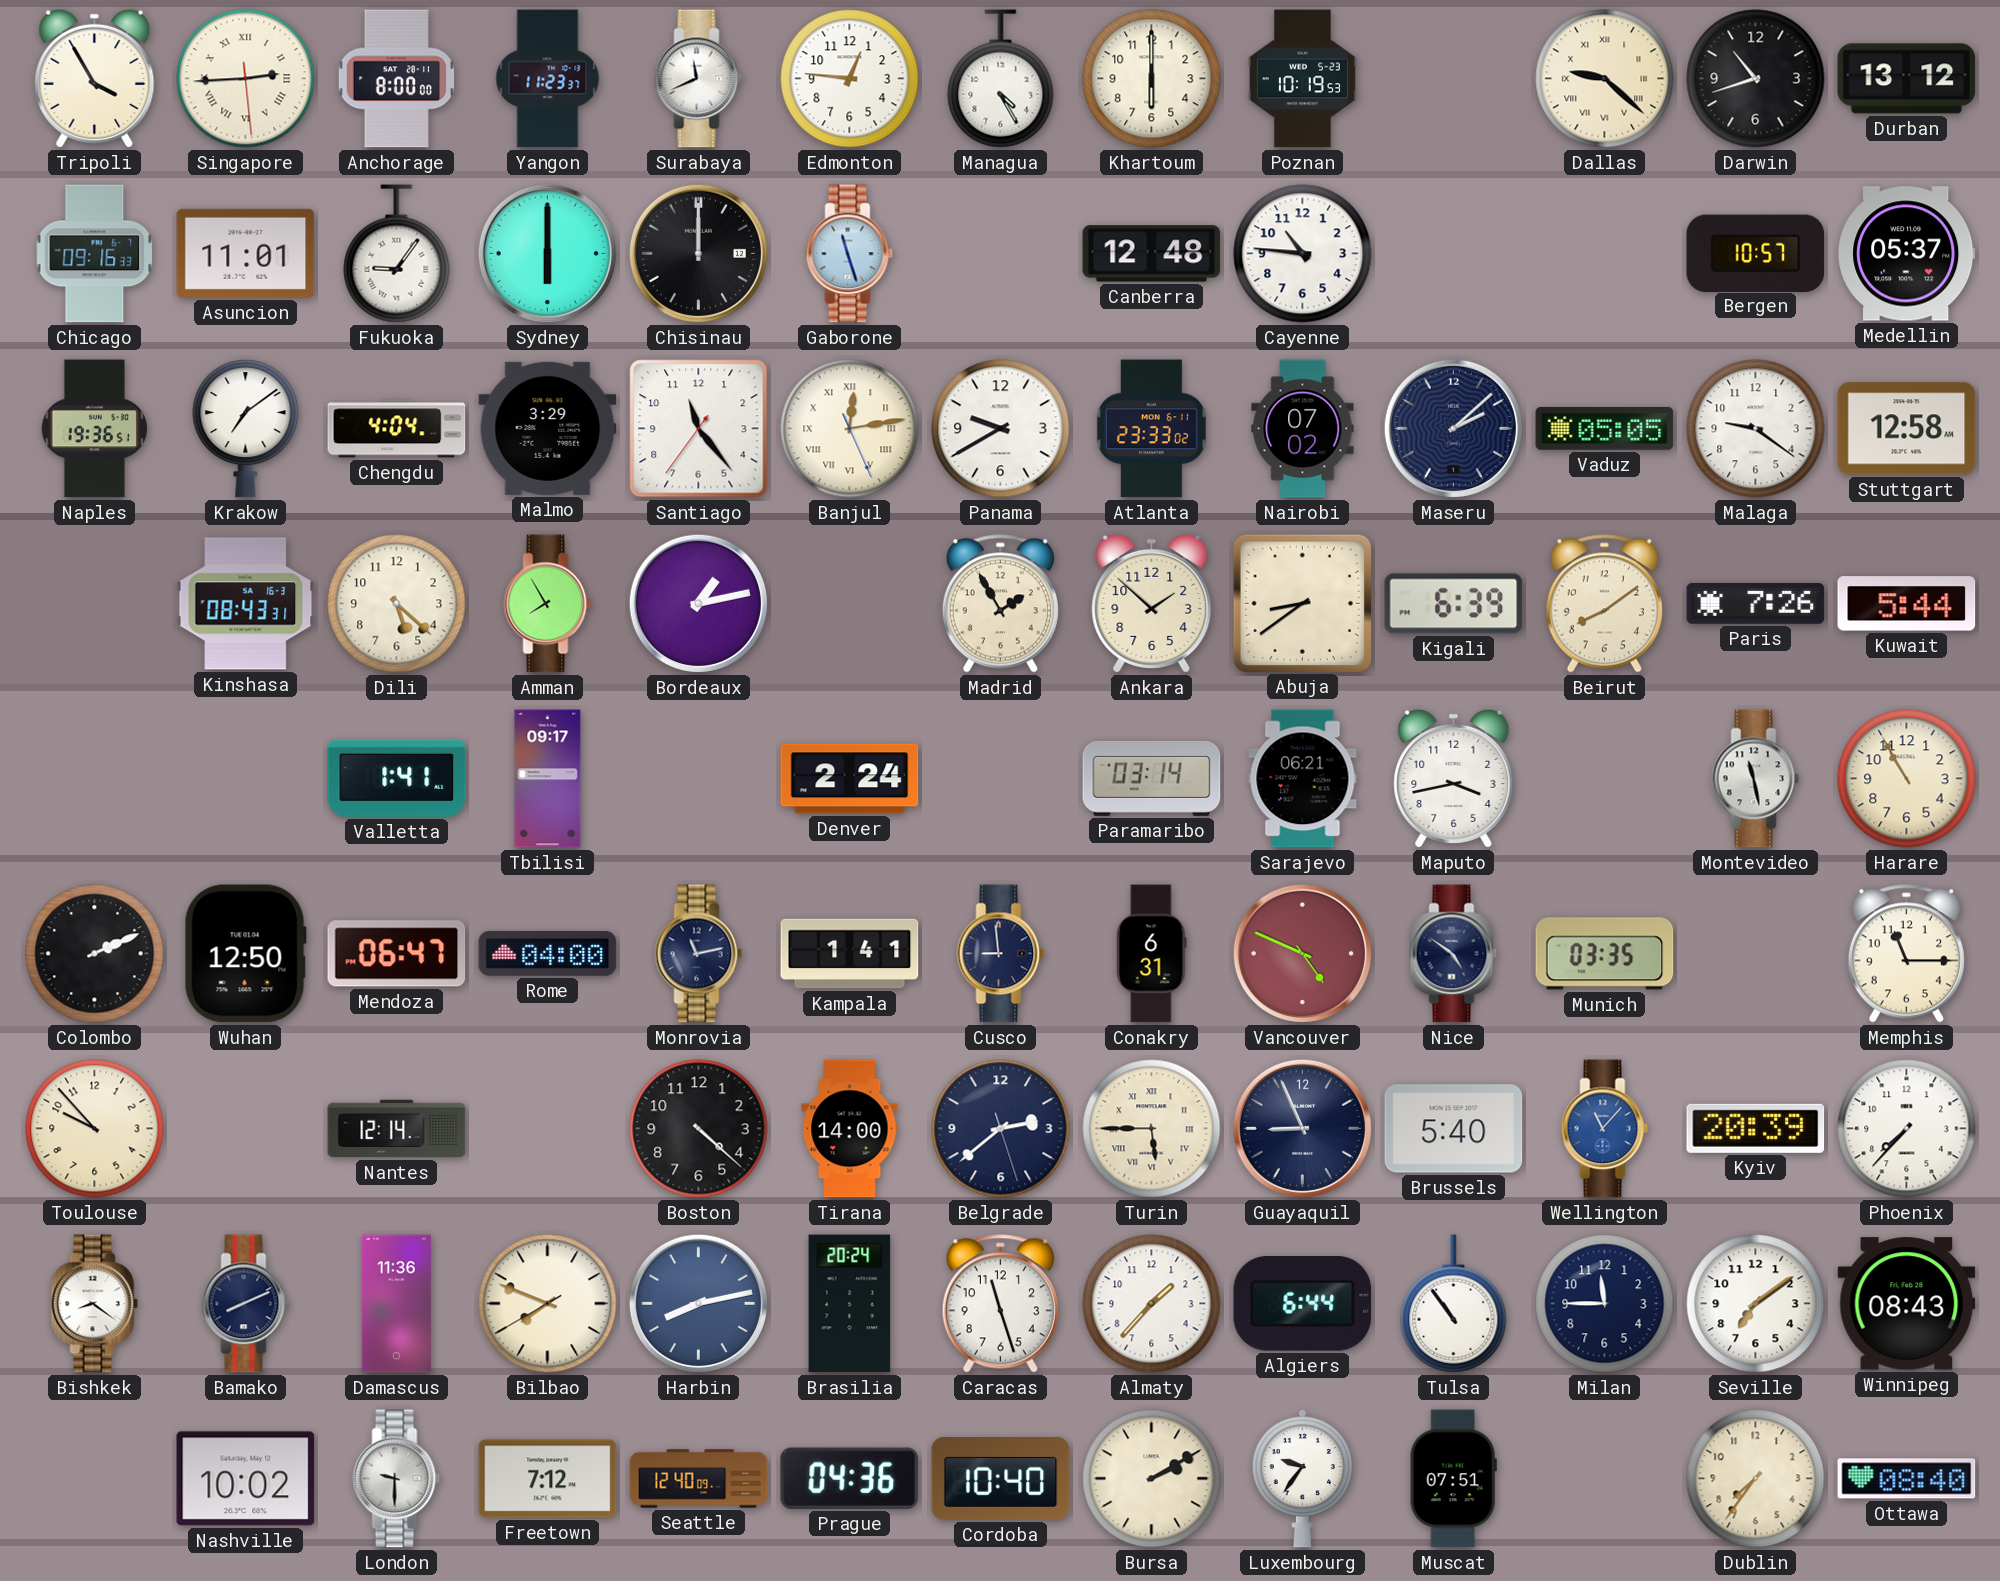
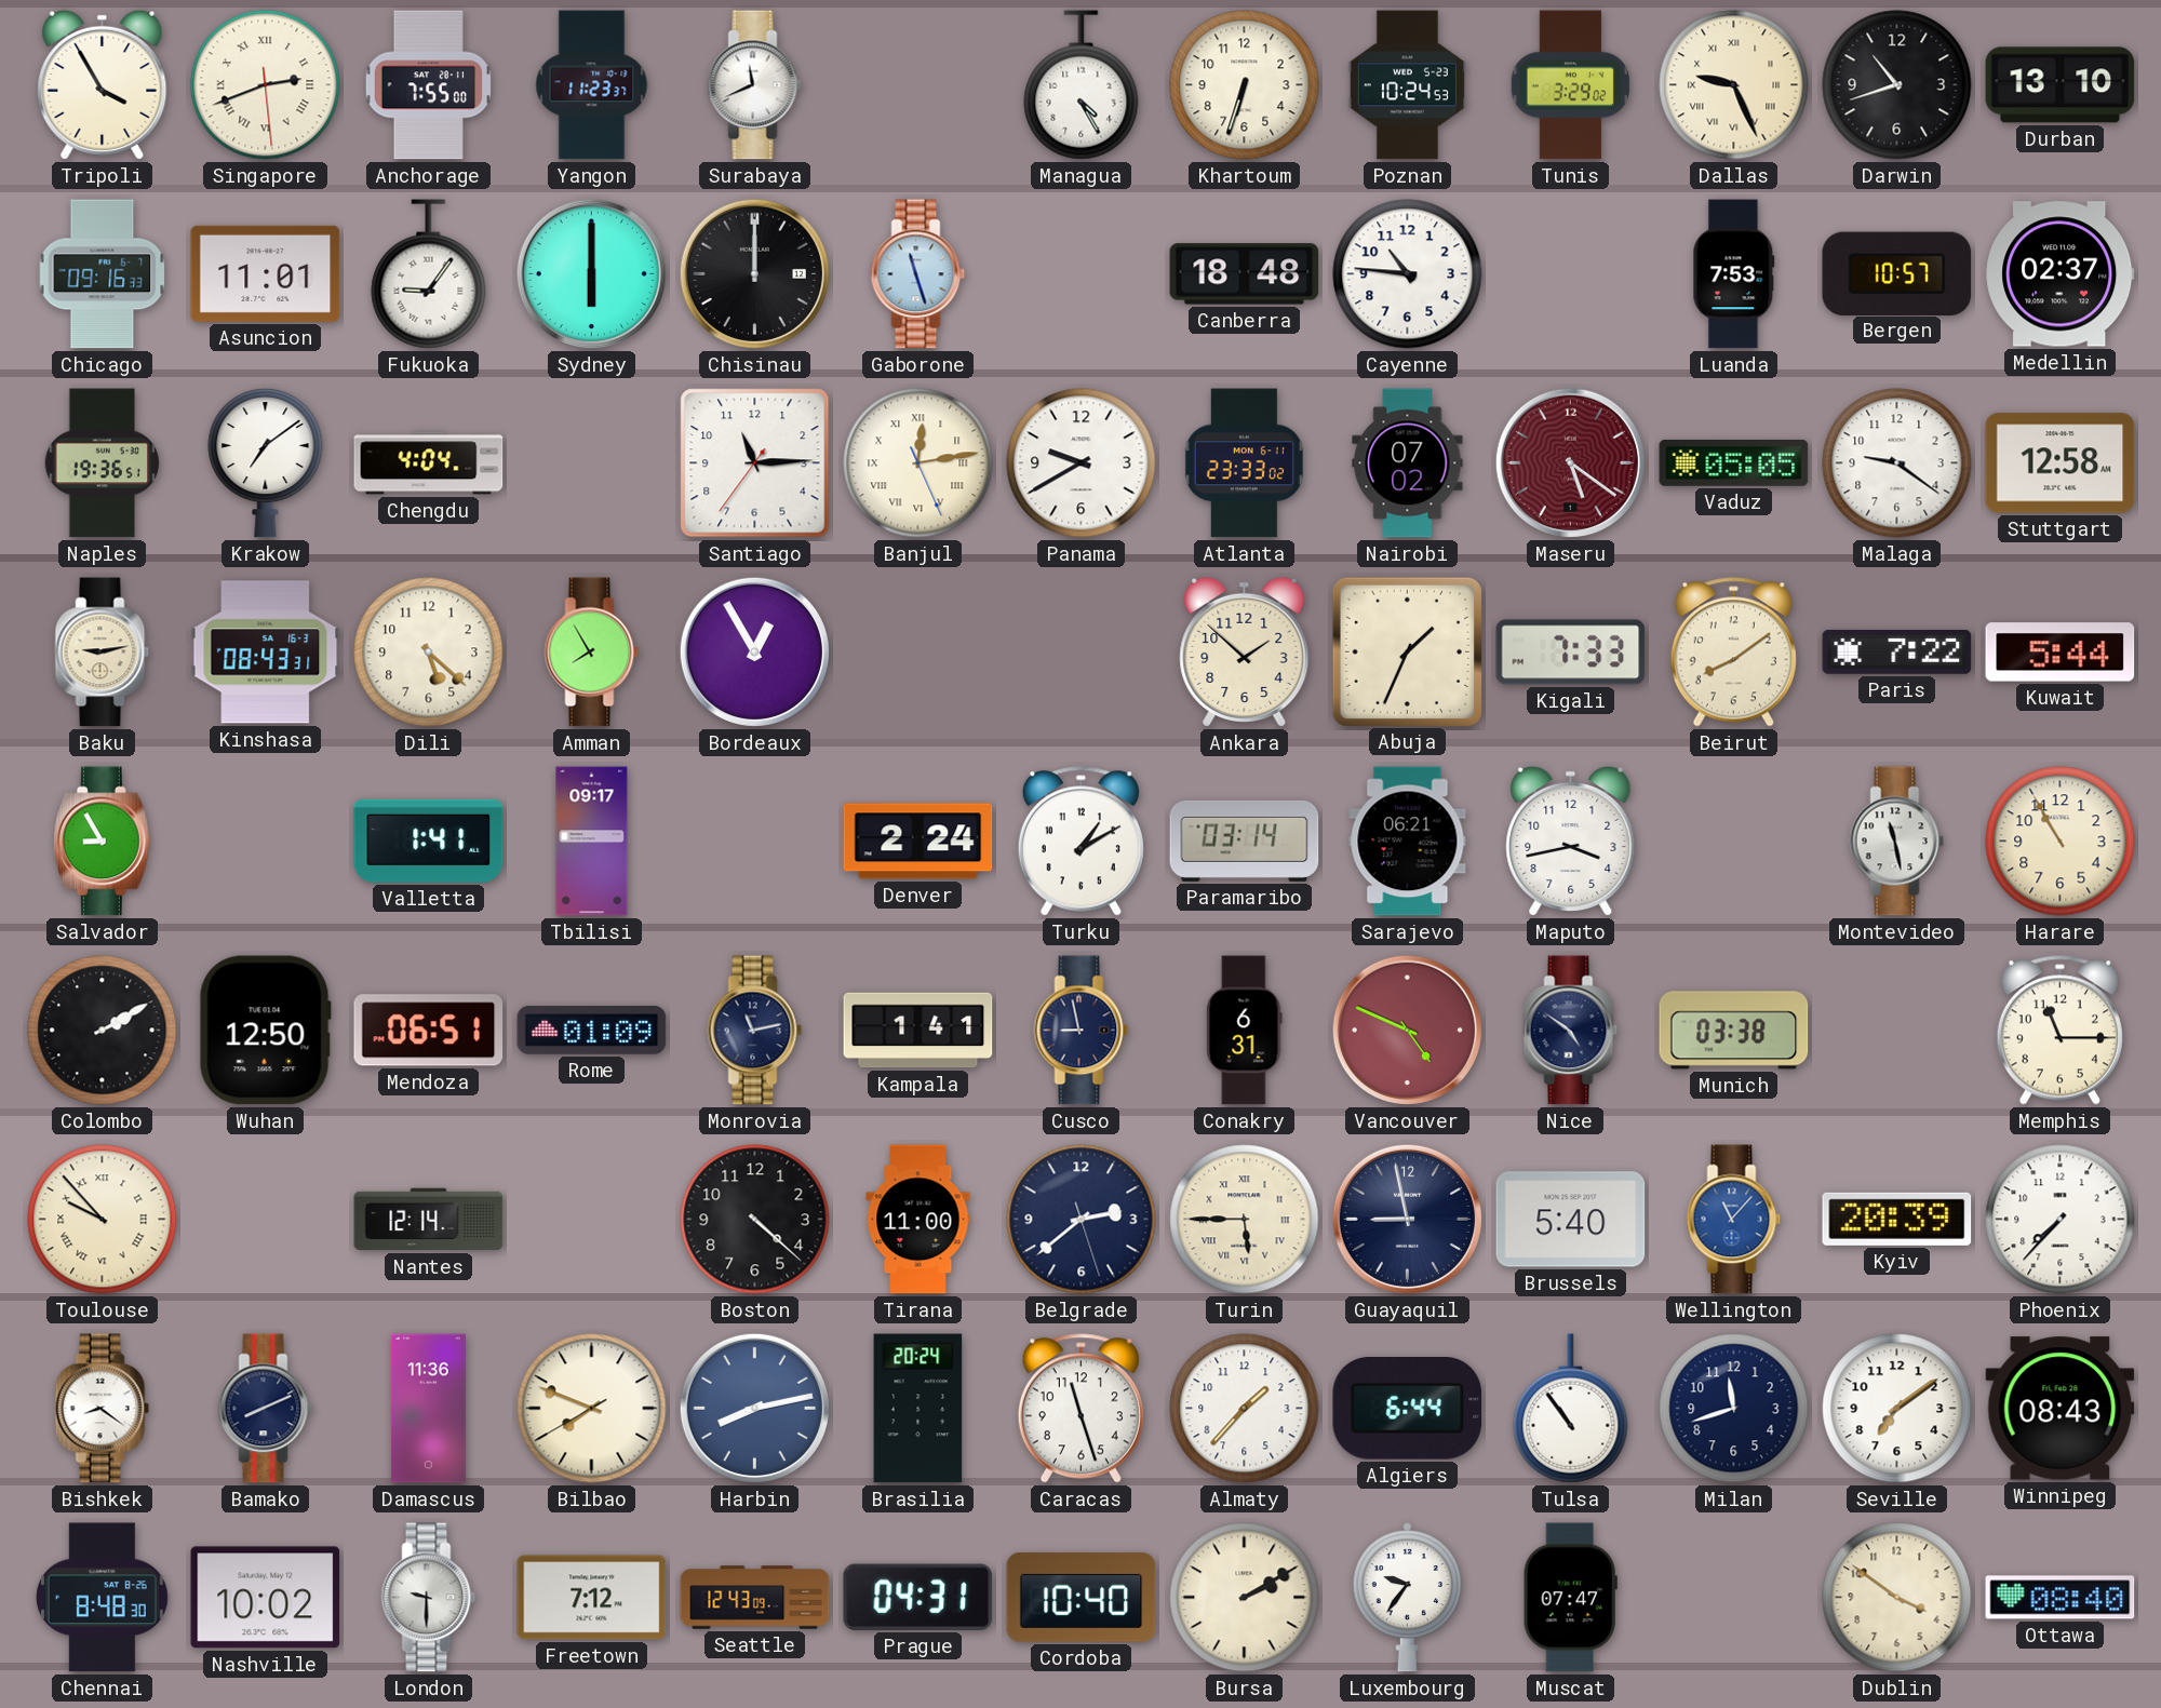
Singapore: 2:44 -> 2:41
Anchorage: 8:00 -> 7:55
Edmonton: 12:46 -> none
Khartoum: 6:00 -> 6:33
Poznan: 10:19 -> 10:24
Tunis: none -> 3:29
Dallas: 9:22 -> 9:26
Durban: 13:12 -> 13:10
Canberra: 12:48 -> 18:48
Luanda: none -> 7:53
Medellin: 05:37 -> 02:37
Malmo: 3:29 -> none
Santiago: 11:23 -> 11:14
Maseru: 2:08 -> 5:21
Maseru dial: navy -> burgundy
Baku: none -> 9:13
Bordeaux: 1:13 -> 12:55
Madrid: 1:55 -> none
Abuja: 8:39 -> 1:34
Kigali: 6:39 -> 7:33
Paris: 7:26 -> 7:22
Salvador: none -> 8:55
Turku: none -> 1:10
Colombo: 2:11 -> 2:10
Mendoza: 06:47 -> 06:51
Rome: 04:00 -> 01:09
Cusco: 8:59 -> 8:58
Munich: 03:35 -> 03:38
Toulouse numerals: Arabic -> Roman
Tirana: 14:00 -> 11:00
Guayaquil: 8:56 -> 8:58
Milan: 11:45 -> 11:42
Chennai: none -> 8:48
Seattle: 12:40 -> 12:43
Prague: 04:36 -> 04:31
Muscat: 07:51 -> 07:47
Dublin: 7:36 -> 3:51
